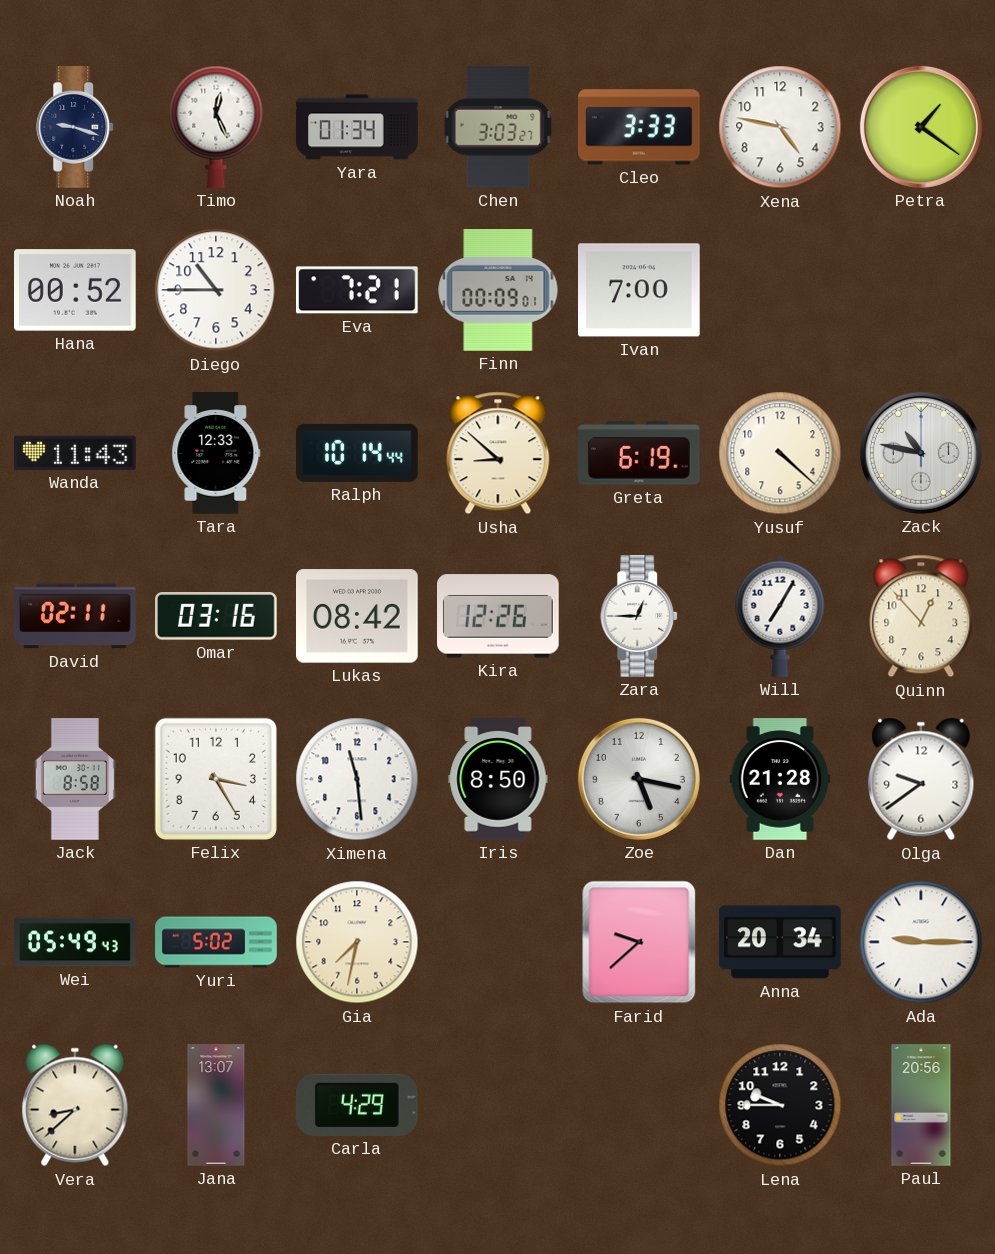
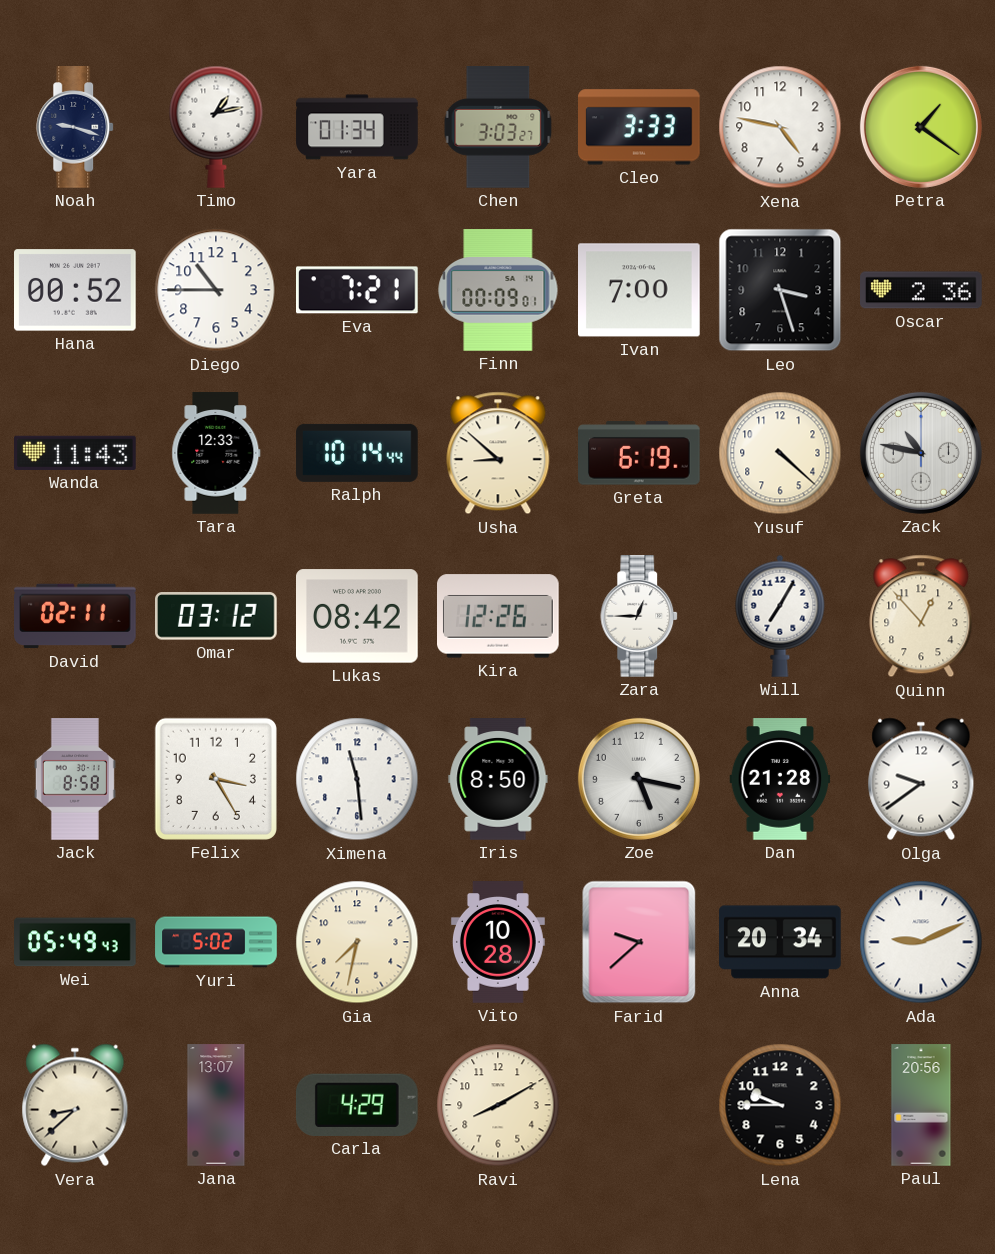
Timo: 12:26 -> 1:13
Leo: none -> 3:27
Oscar: none -> 2:36
Omar: 03:16 -> 03:12
Vito: none -> 10:28
Ada: 9:15 -> 9:11
Ravi: none -> 8:10
